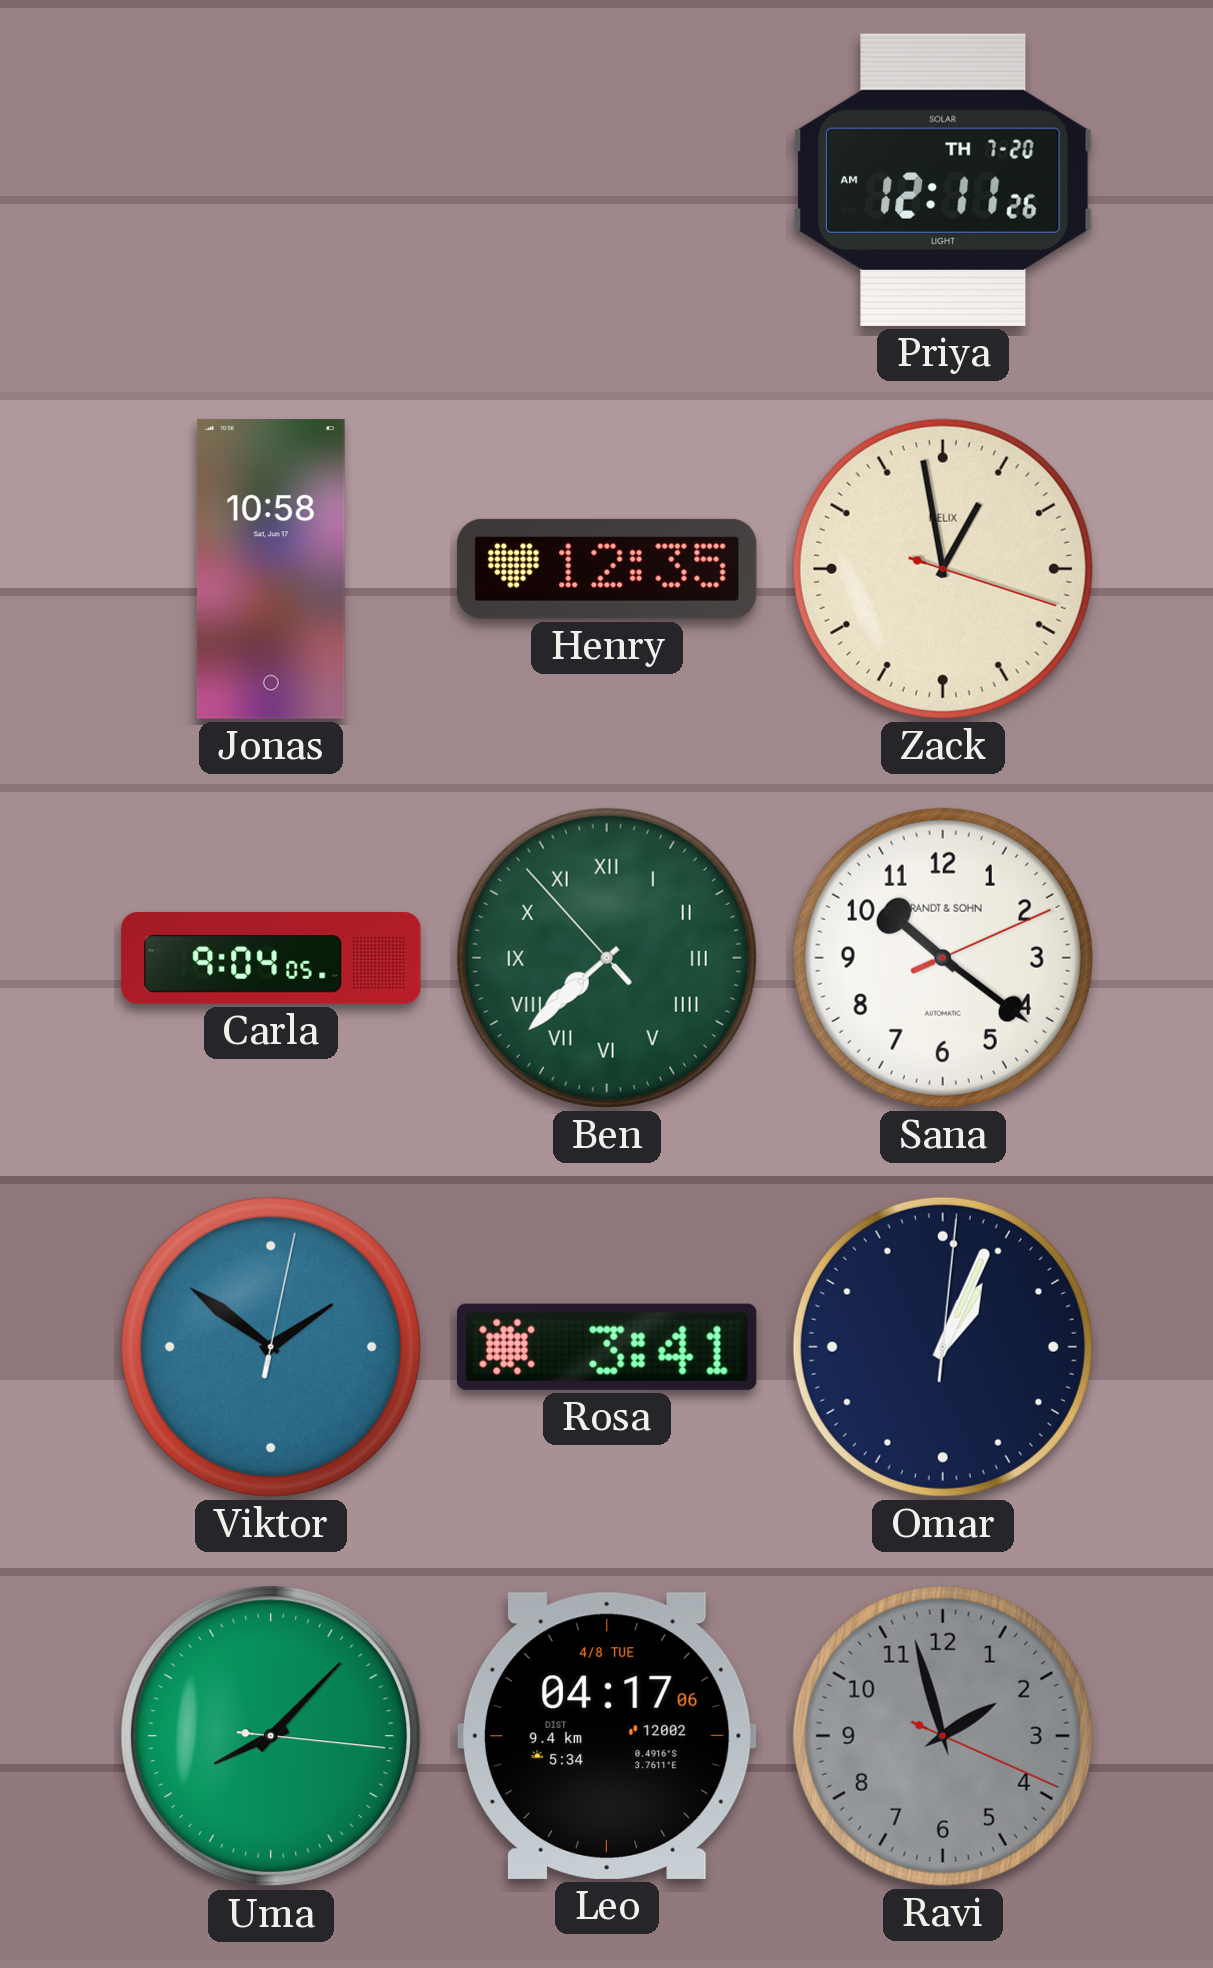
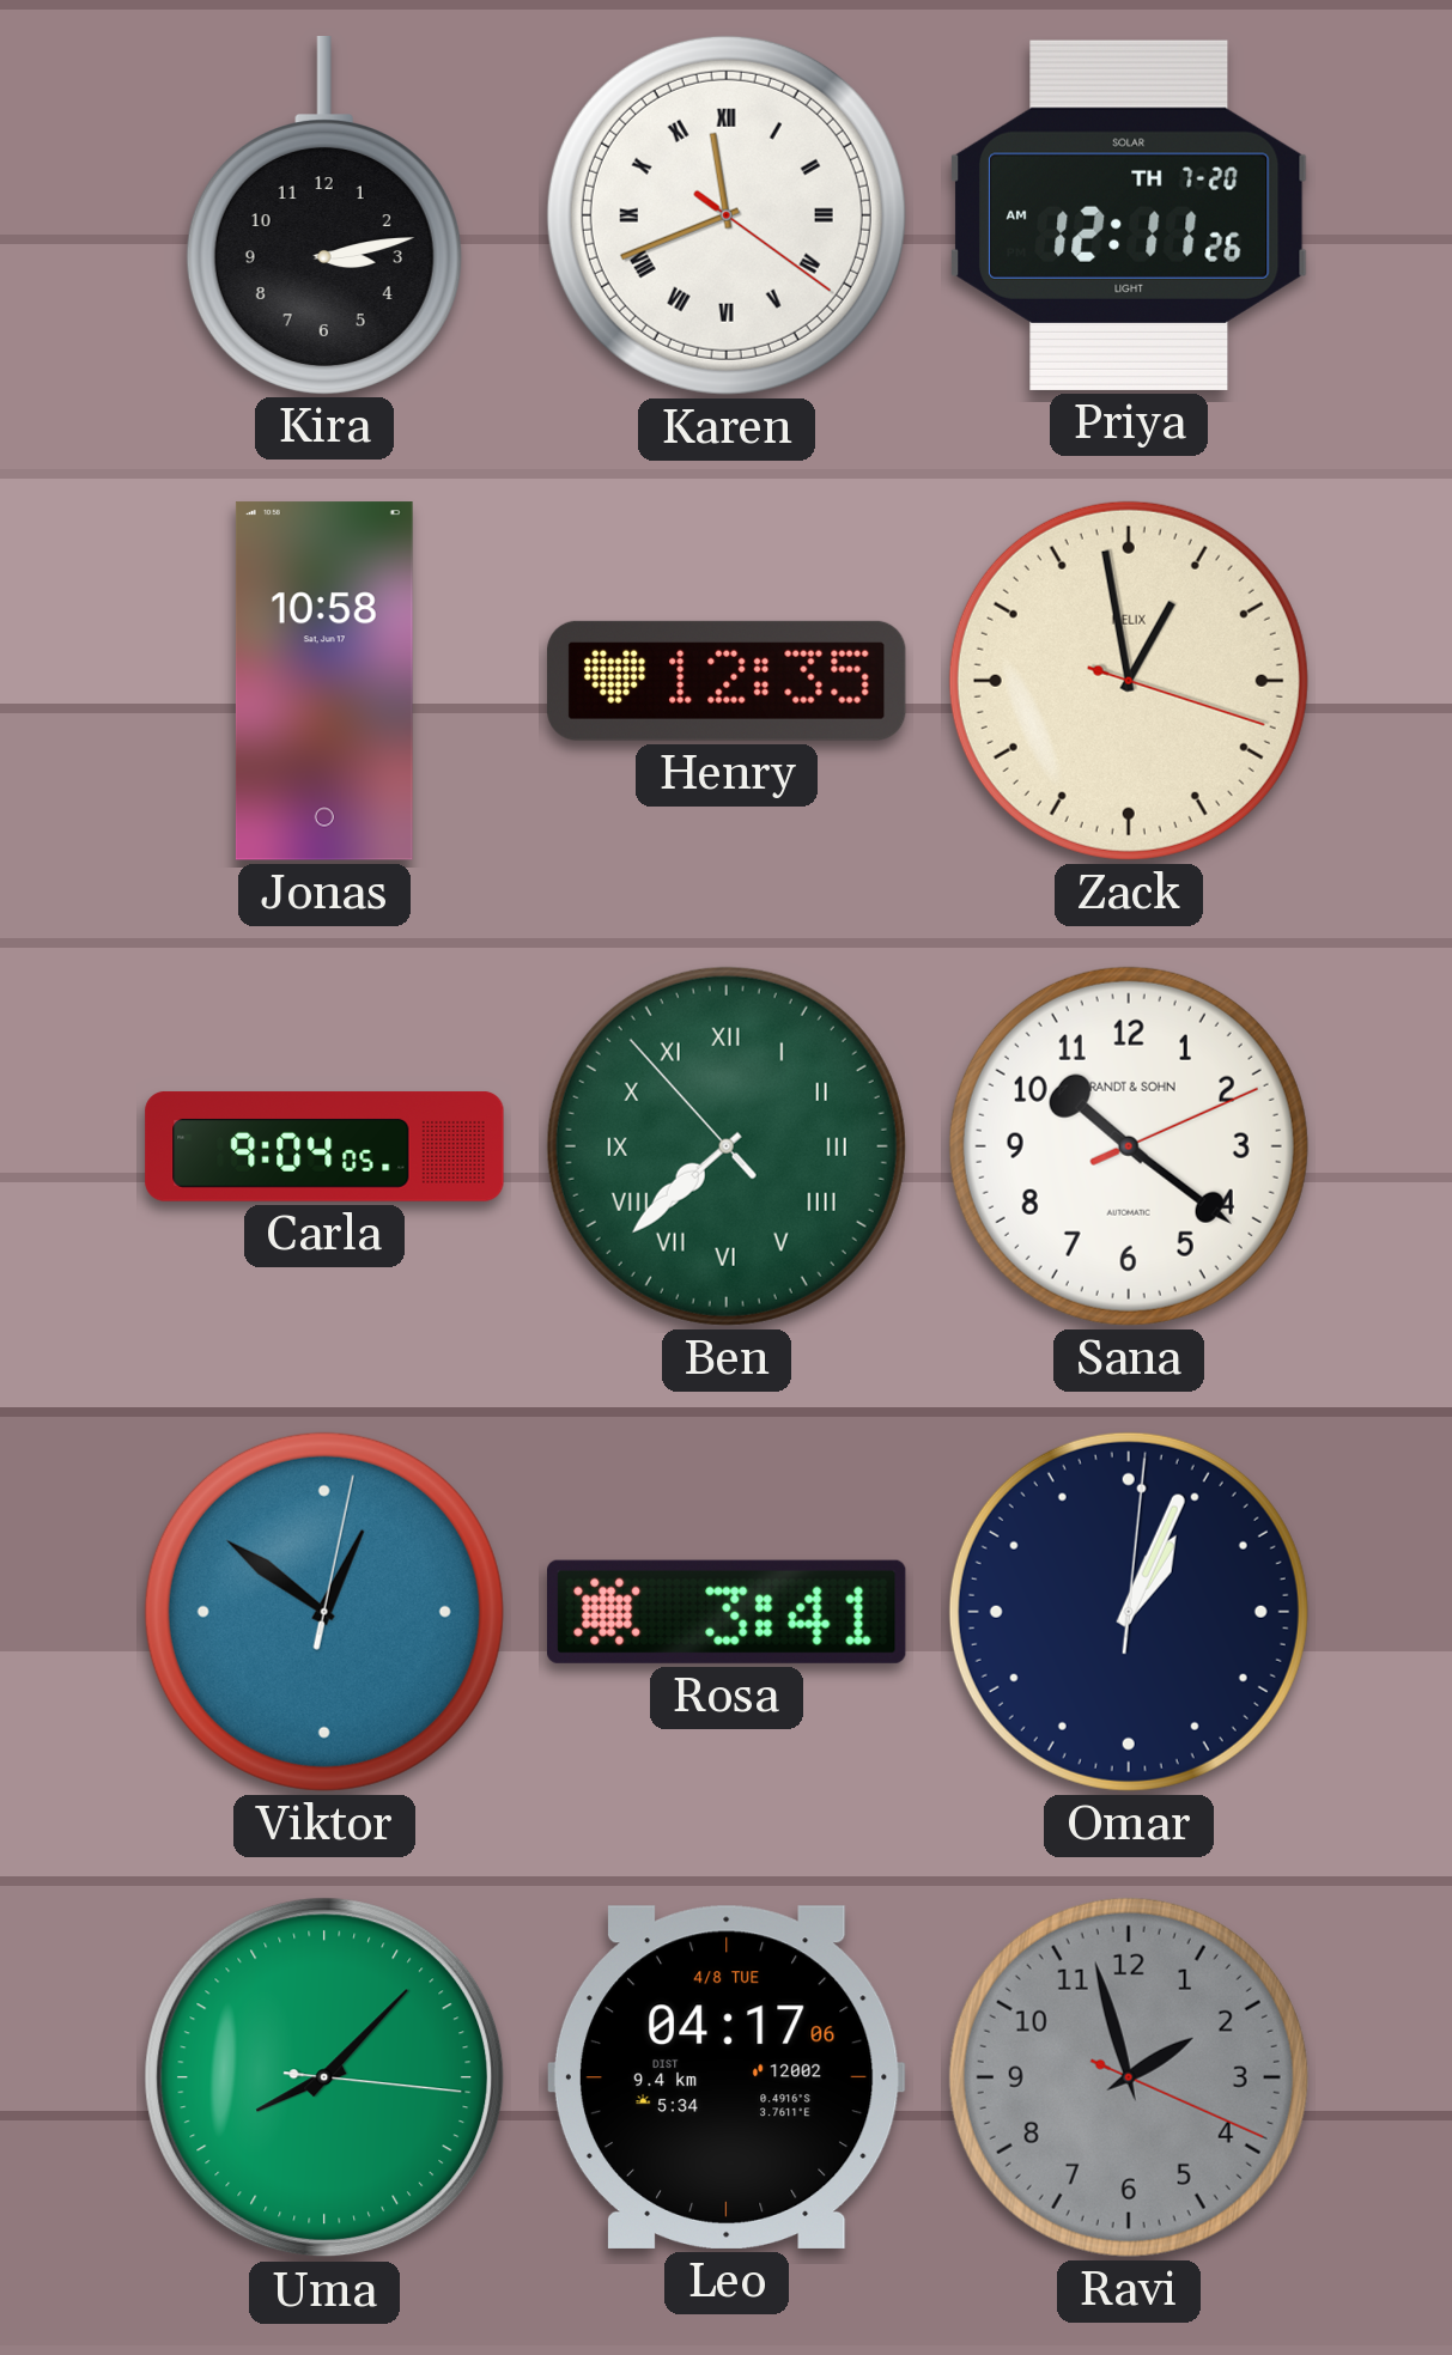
Kira: none -> 3:13
Karen: none -> 11:41
Viktor: 1:51 -> 12:51
